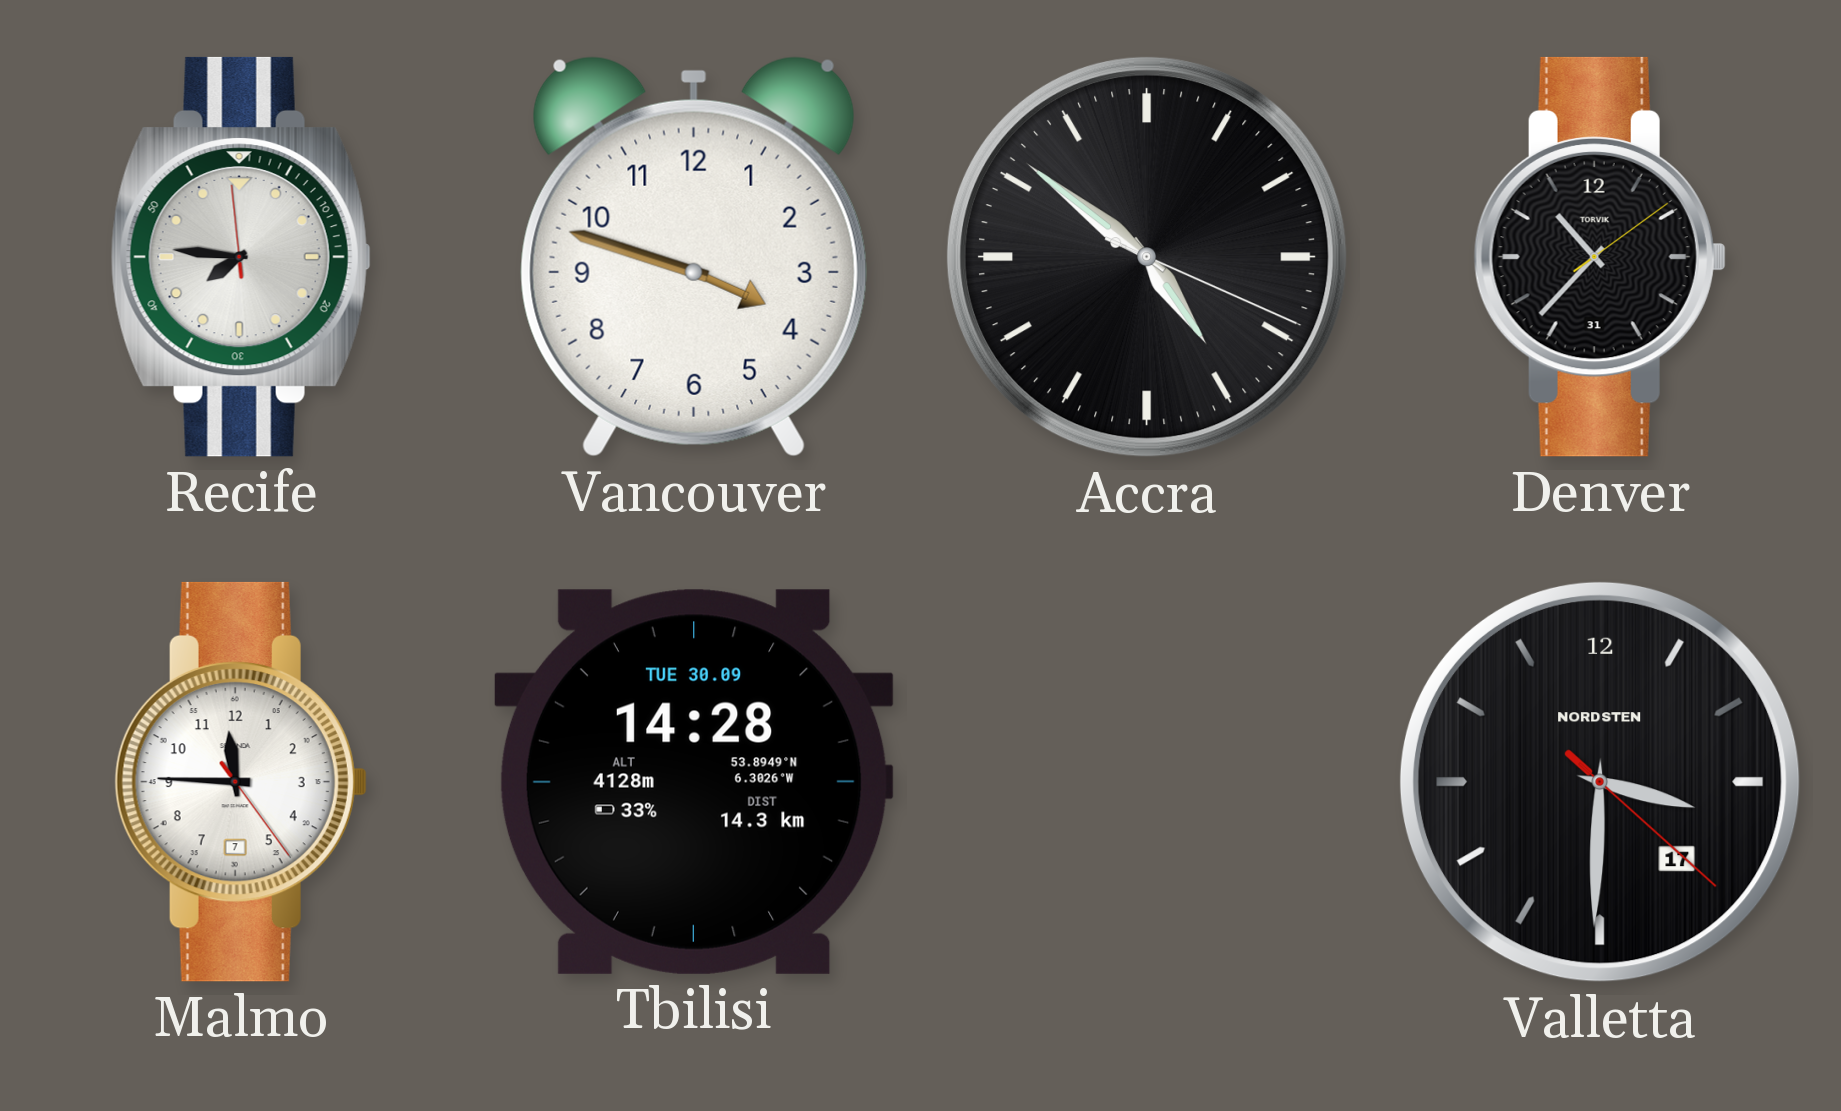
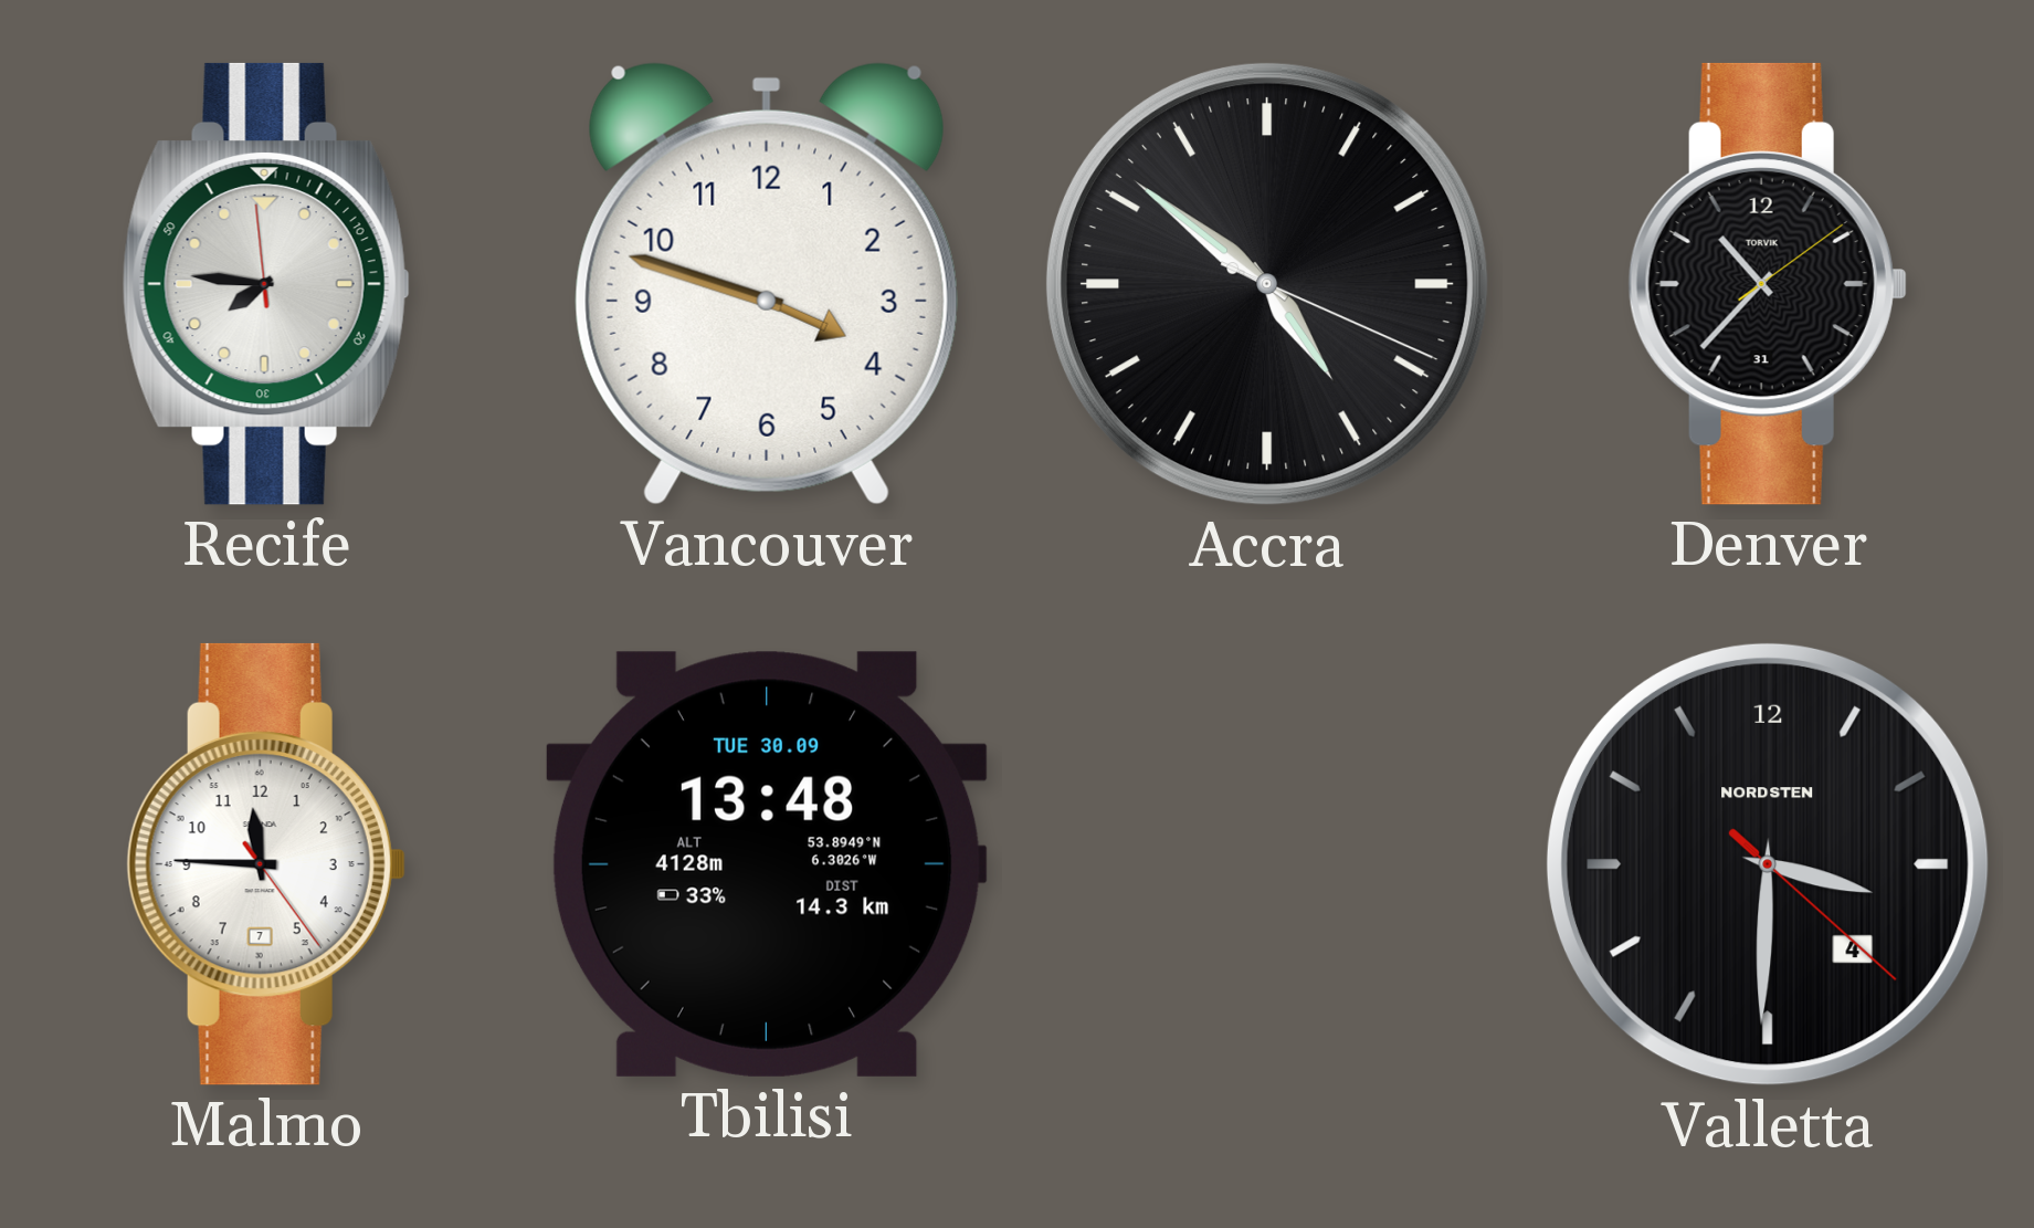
Tbilisi: 14:28 -> 13:48
Valletta date: 17 -> 4
